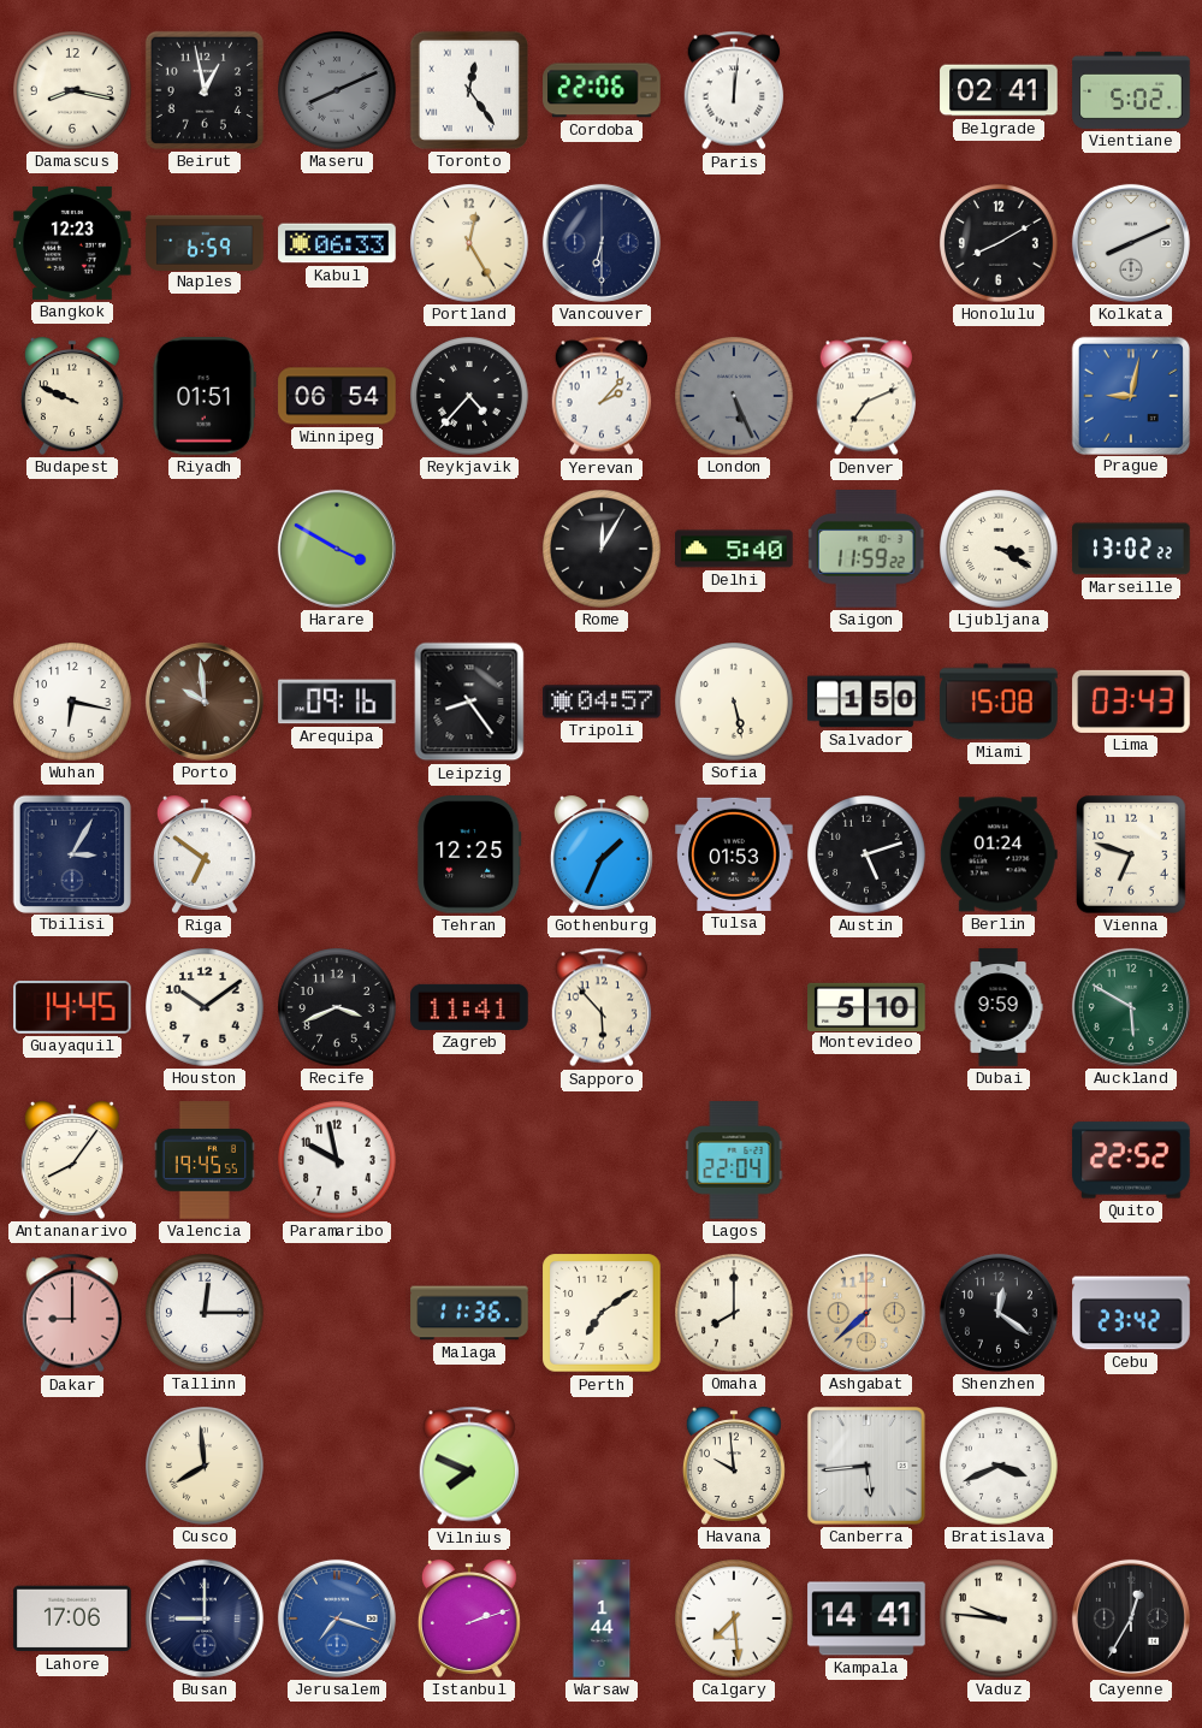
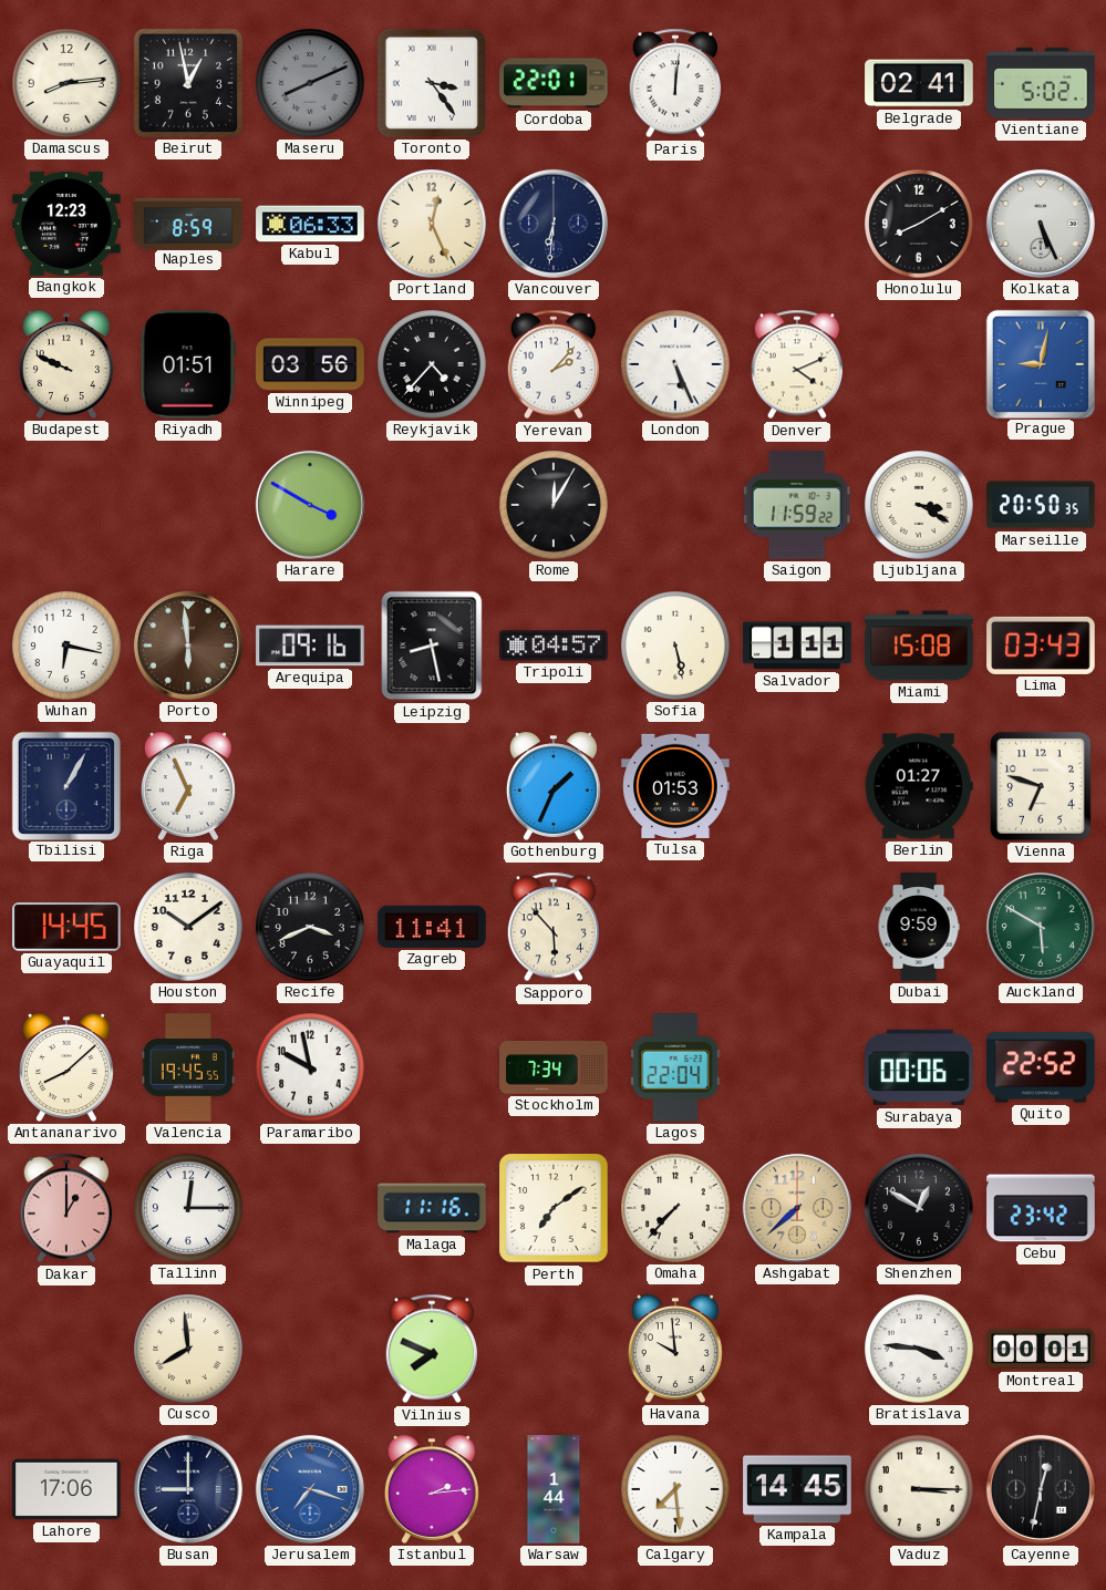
Damascus: 8:17 -> 8:14
Toronto: 12:24 -> 3:24
Cordoba: 22:06 -> 22:01
Naples: 6:59 -> 8:59
Portland: 12:25 -> 12:26
Vancouver: 6:30 -> 6:31
Kolkata: 8:11 -> 5:26
Winnipeg: 06:54 -> 03:56
London dial: grey -> white
Denver: 7:11 -> 4:11
Delhi: 5:40 -> none
Marseille: 13:02 -> 20:50
Porto: 9:59 -> 5:59
Leipzig: 8:24 -> 8:28
Salvador: 1:50 -> 1:11
Tbilisi: 3:05 -> 1:05
Riga: 6:51 -> 6:56
Tehran: 12:25 -> none
Austin: 5:12 -> none
Berlin: 01:24 -> 01:27
Montevideo: 5:10 -> none
Antananarivo: 8:06 -> 8:08
Stockholm: none -> 7:34
Surabaya: none -> 00:06
Dakar: 9:00 -> 1:00
Malaga: 11:36 -> 11:16
Omaha: 8:00 -> 7:37
Shenzhen: 12:21 -> 12:50
Canberra: 5:44 -> none
Bratislava: 3:41 -> 3:46
Montreal: none -> 00:01
Istanbul: 2:12 -> 2:14
Kampala: 14:41 -> 14:45
Vaduz: 9:46 -> 3:15
Cayenne: 12:35 -> 12:32
